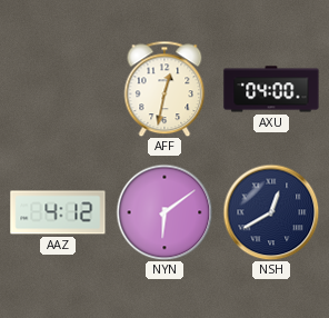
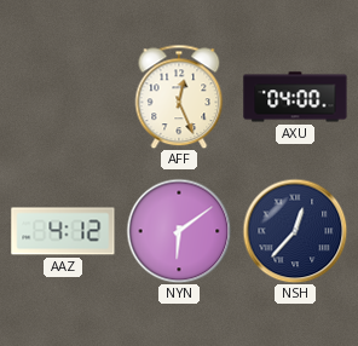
AFF: 12:32 -> 12:26
NSH: 12:40 -> 12:37
